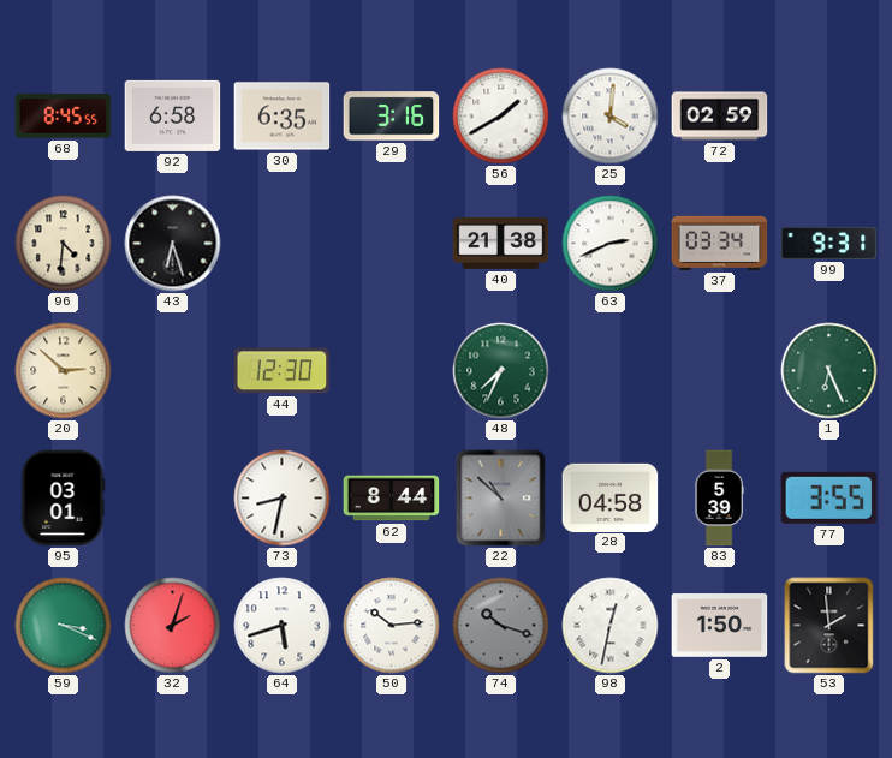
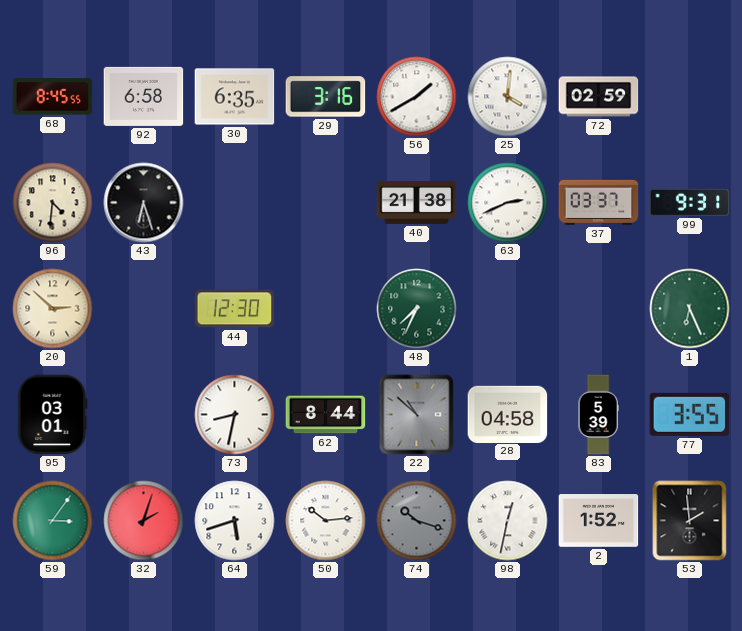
37: 03:34 -> 03:37
59: 3:19 -> 3:06
2: 1:50 -> 1:52
